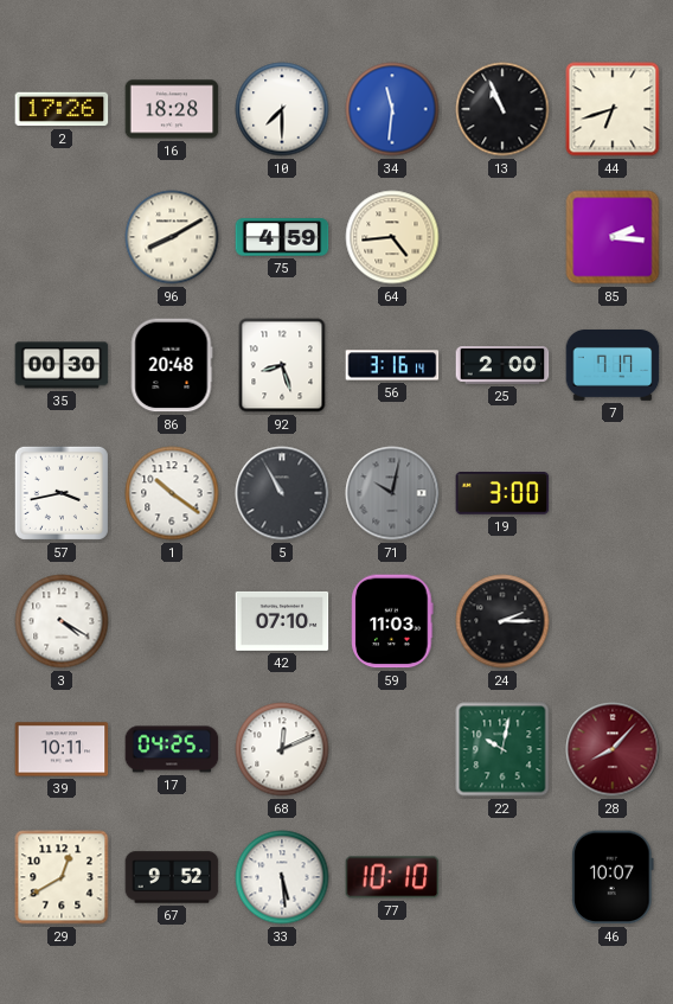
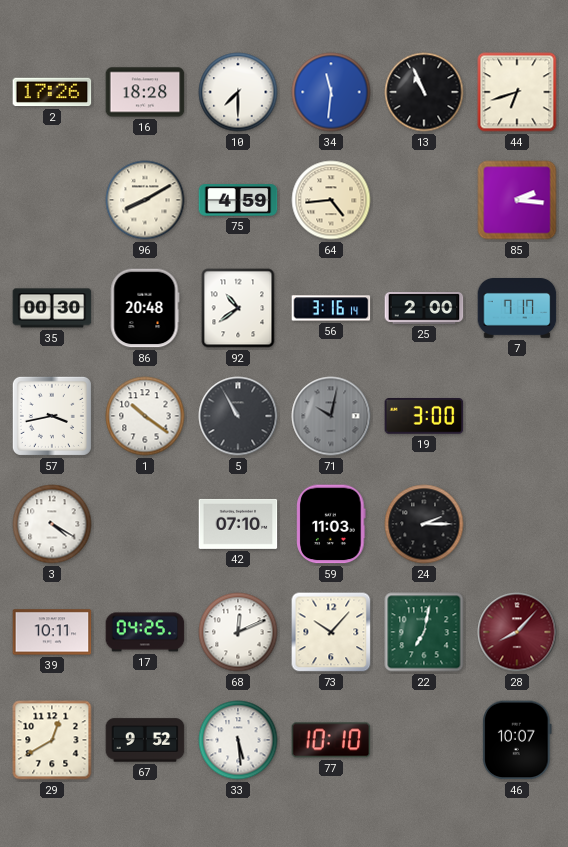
92: 8:27 -> 10:39
73: none -> 10:07
22: 10:02 -> 7:02
